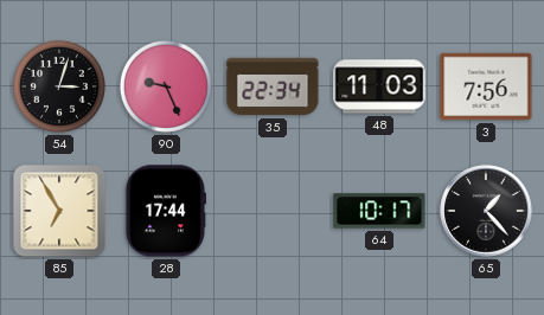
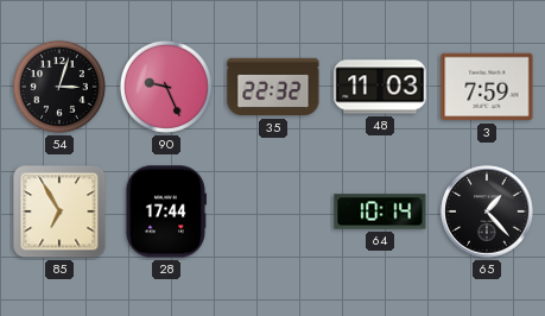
35: 22:34 -> 22:32
3: 7:56 -> 7:59
64: 10:17 -> 10:14
